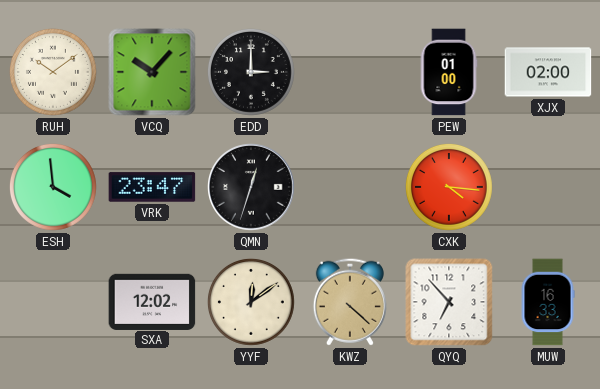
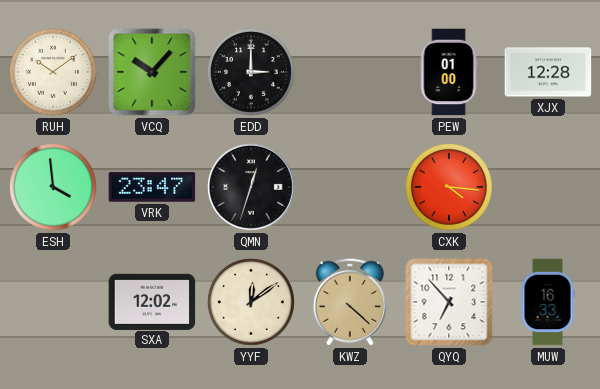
XJX: 02:00 -> 12:28
